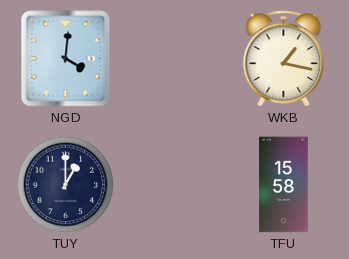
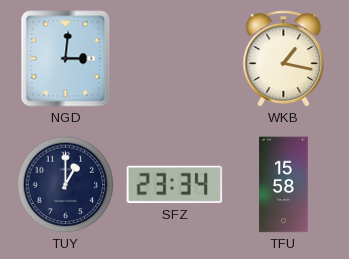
NGD: 4:01 -> 3:01
SFZ: none -> 23:34
